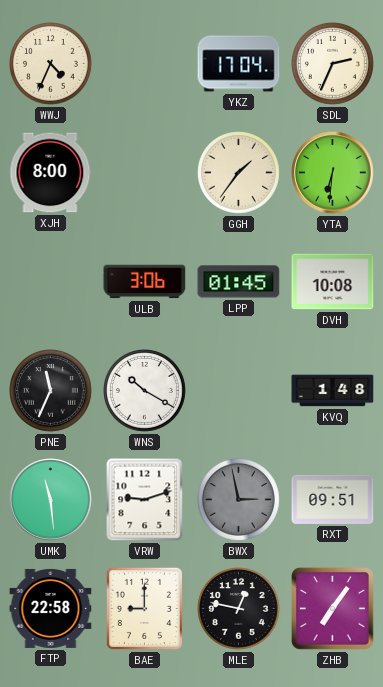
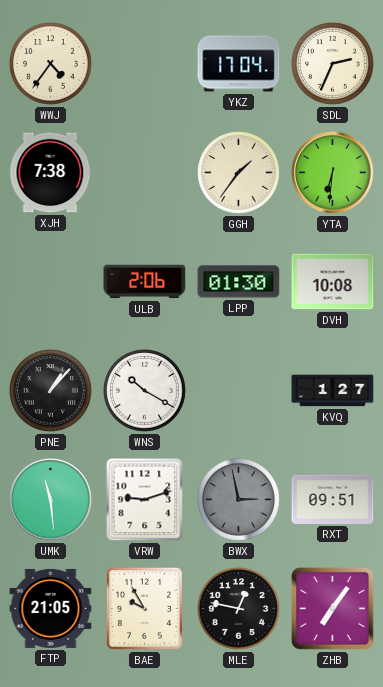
WWJ: 4:34 -> 4:36
XJH: 8:00 -> 7:38
ULB: 3:06 -> 2:06
LPP: 01:45 -> 01:30
PNE: 11:34 -> 1:07
KVQ: 1:48 -> 1:27
FTP: 22:58 -> 21:05
BAE: 9:00 -> 9:55
